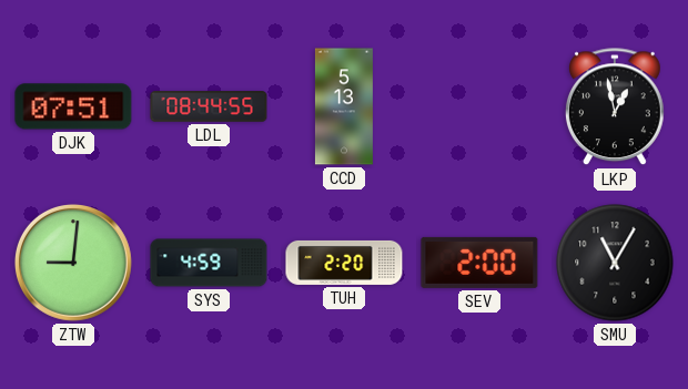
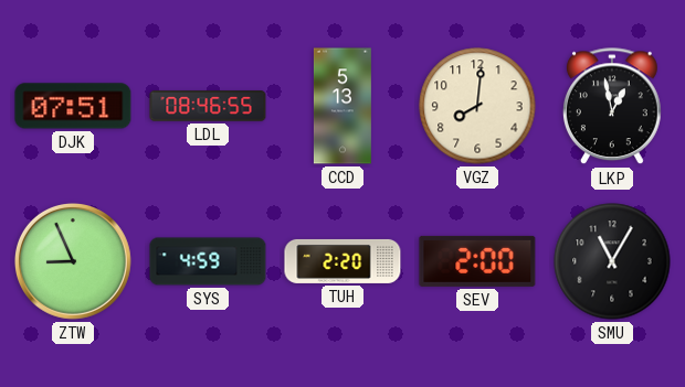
LDL: 08:44 -> 08:46
VGZ: none -> 8:01
ZTW: 9:01 -> 8:56
